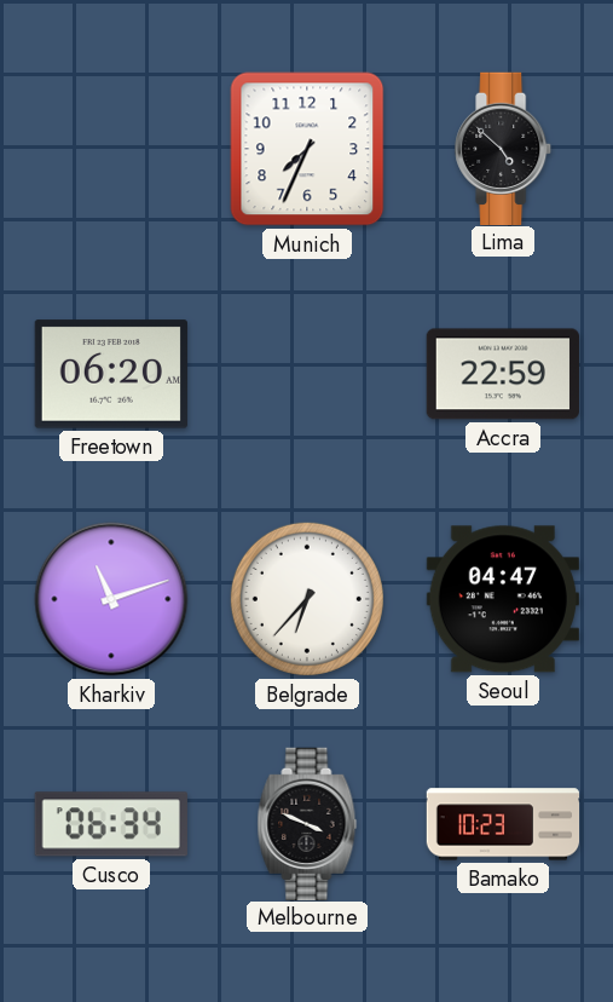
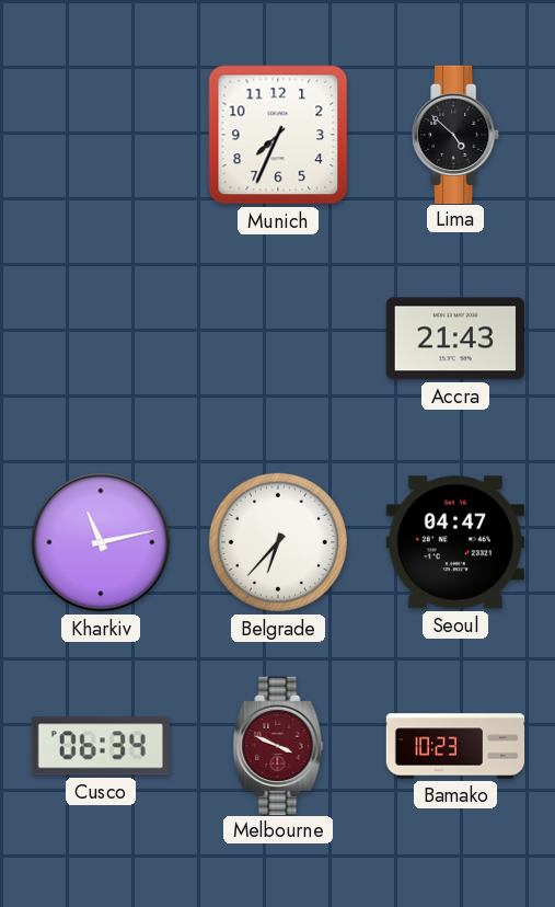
Freetown: 06:20 -> none
Accra: 22:59 -> 21:43
Kharkiv: 11:12 -> 11:13
Melbourne dial: black -> burgundy
